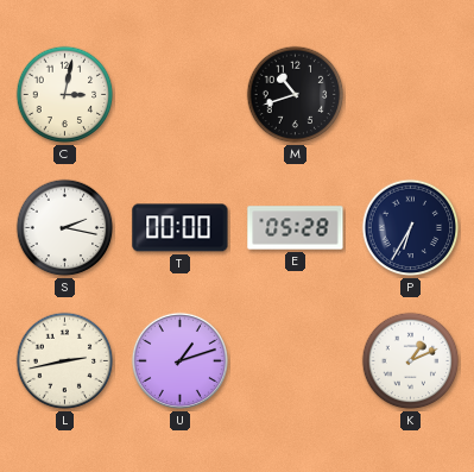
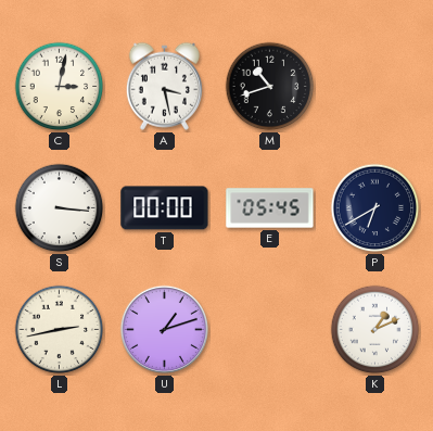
A: none -> 3:28
S: 2:17 -> 3:16
E: 05:28 -> 05:45
P: 6:35 -> 6:40
